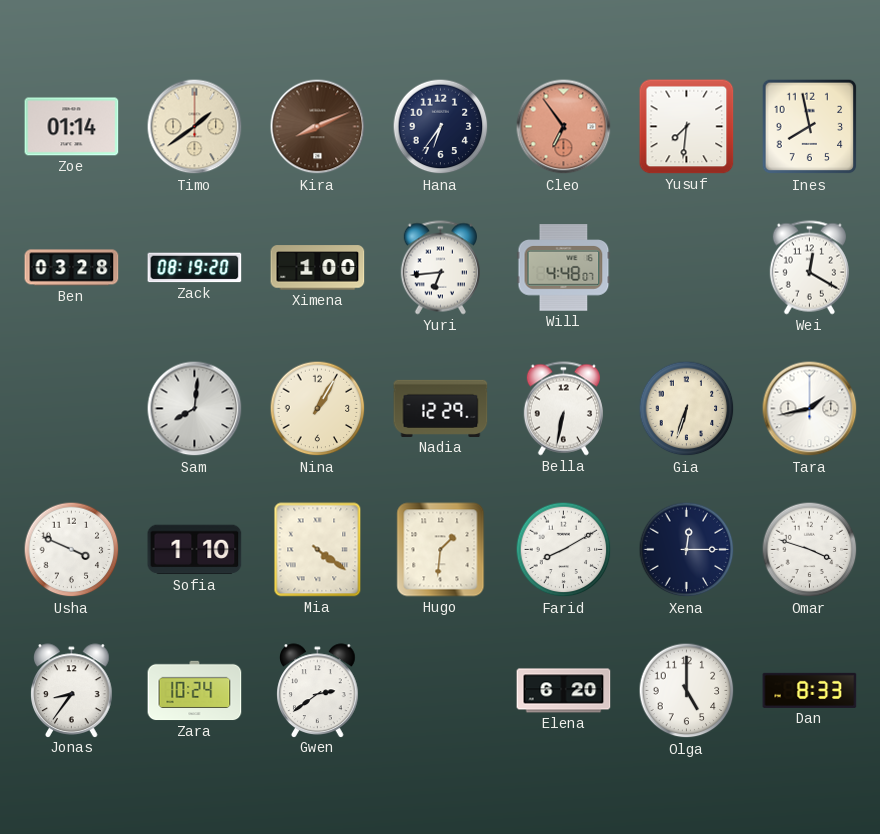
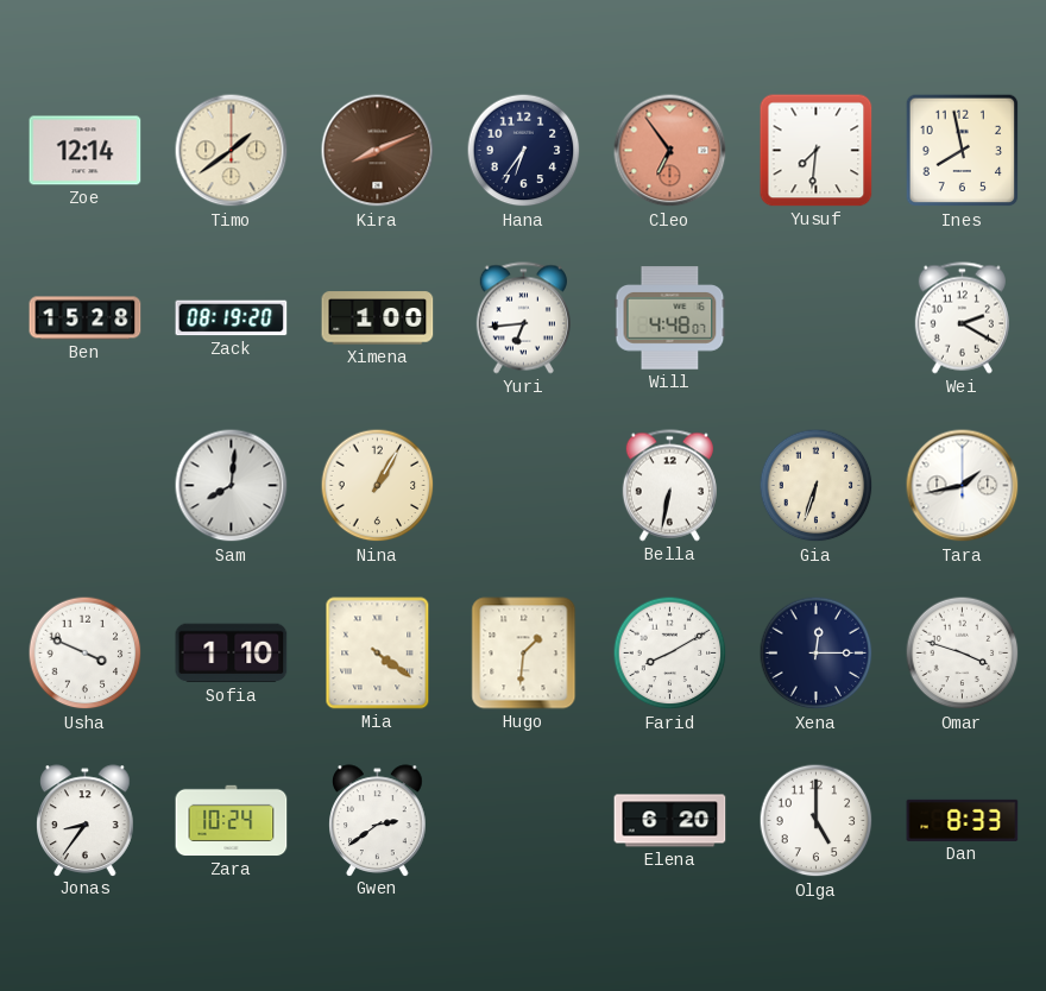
Zoe: 01:14 -> 12:14
Ben: 03:28 -> 15:28
Wei: 12:20 -> 2:20
Nadia: 12:29 -> none
